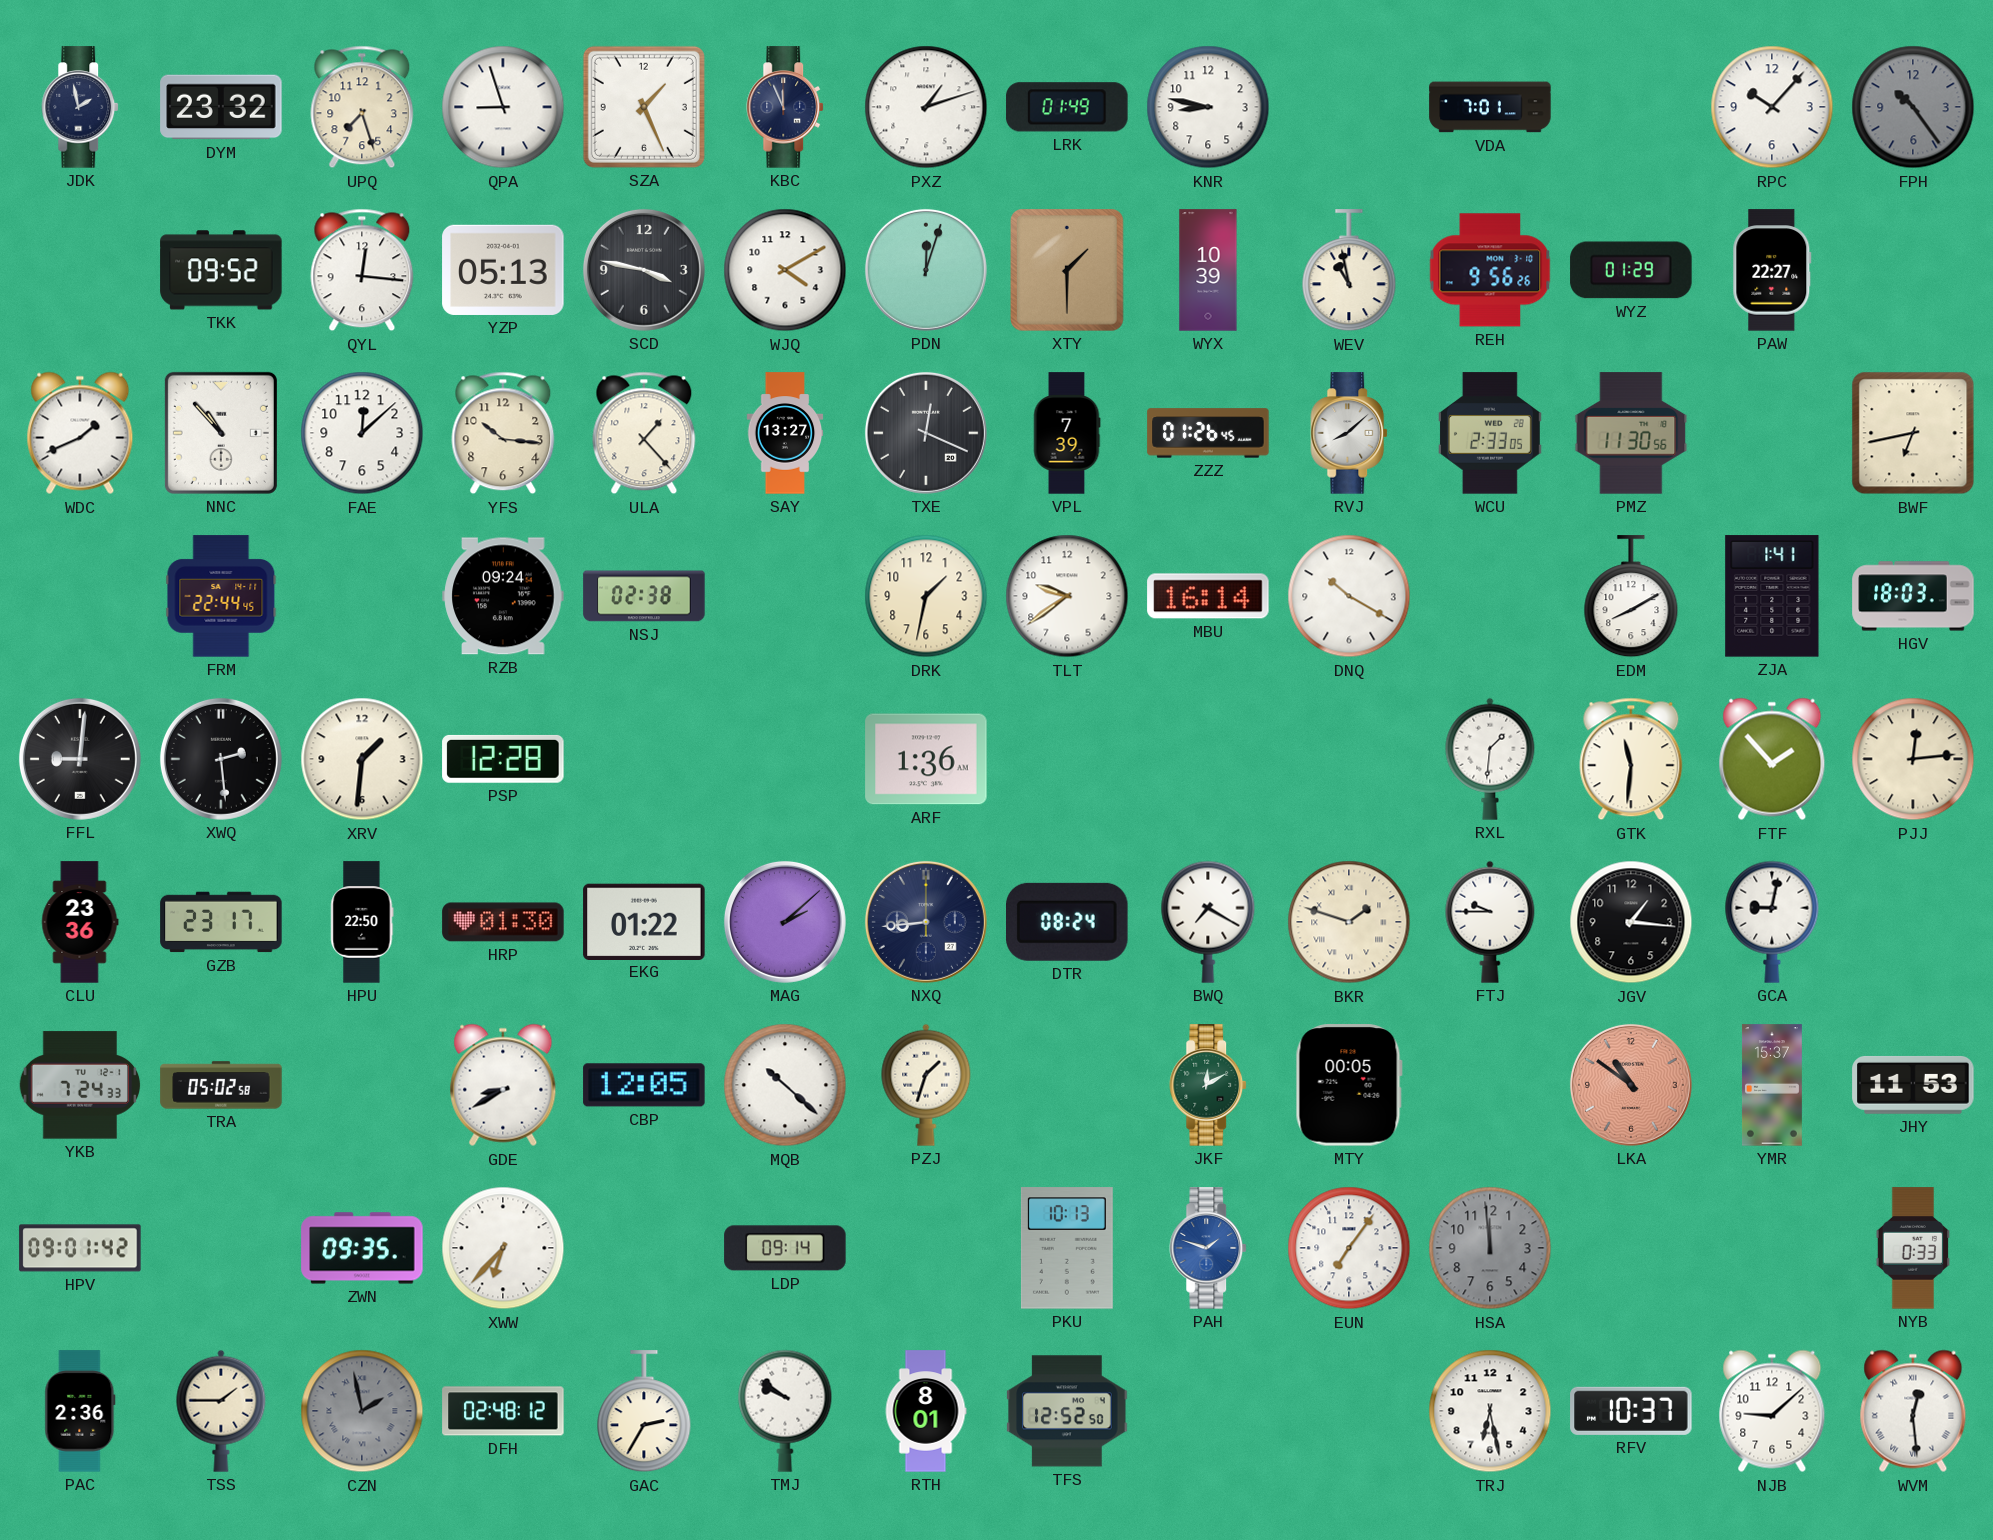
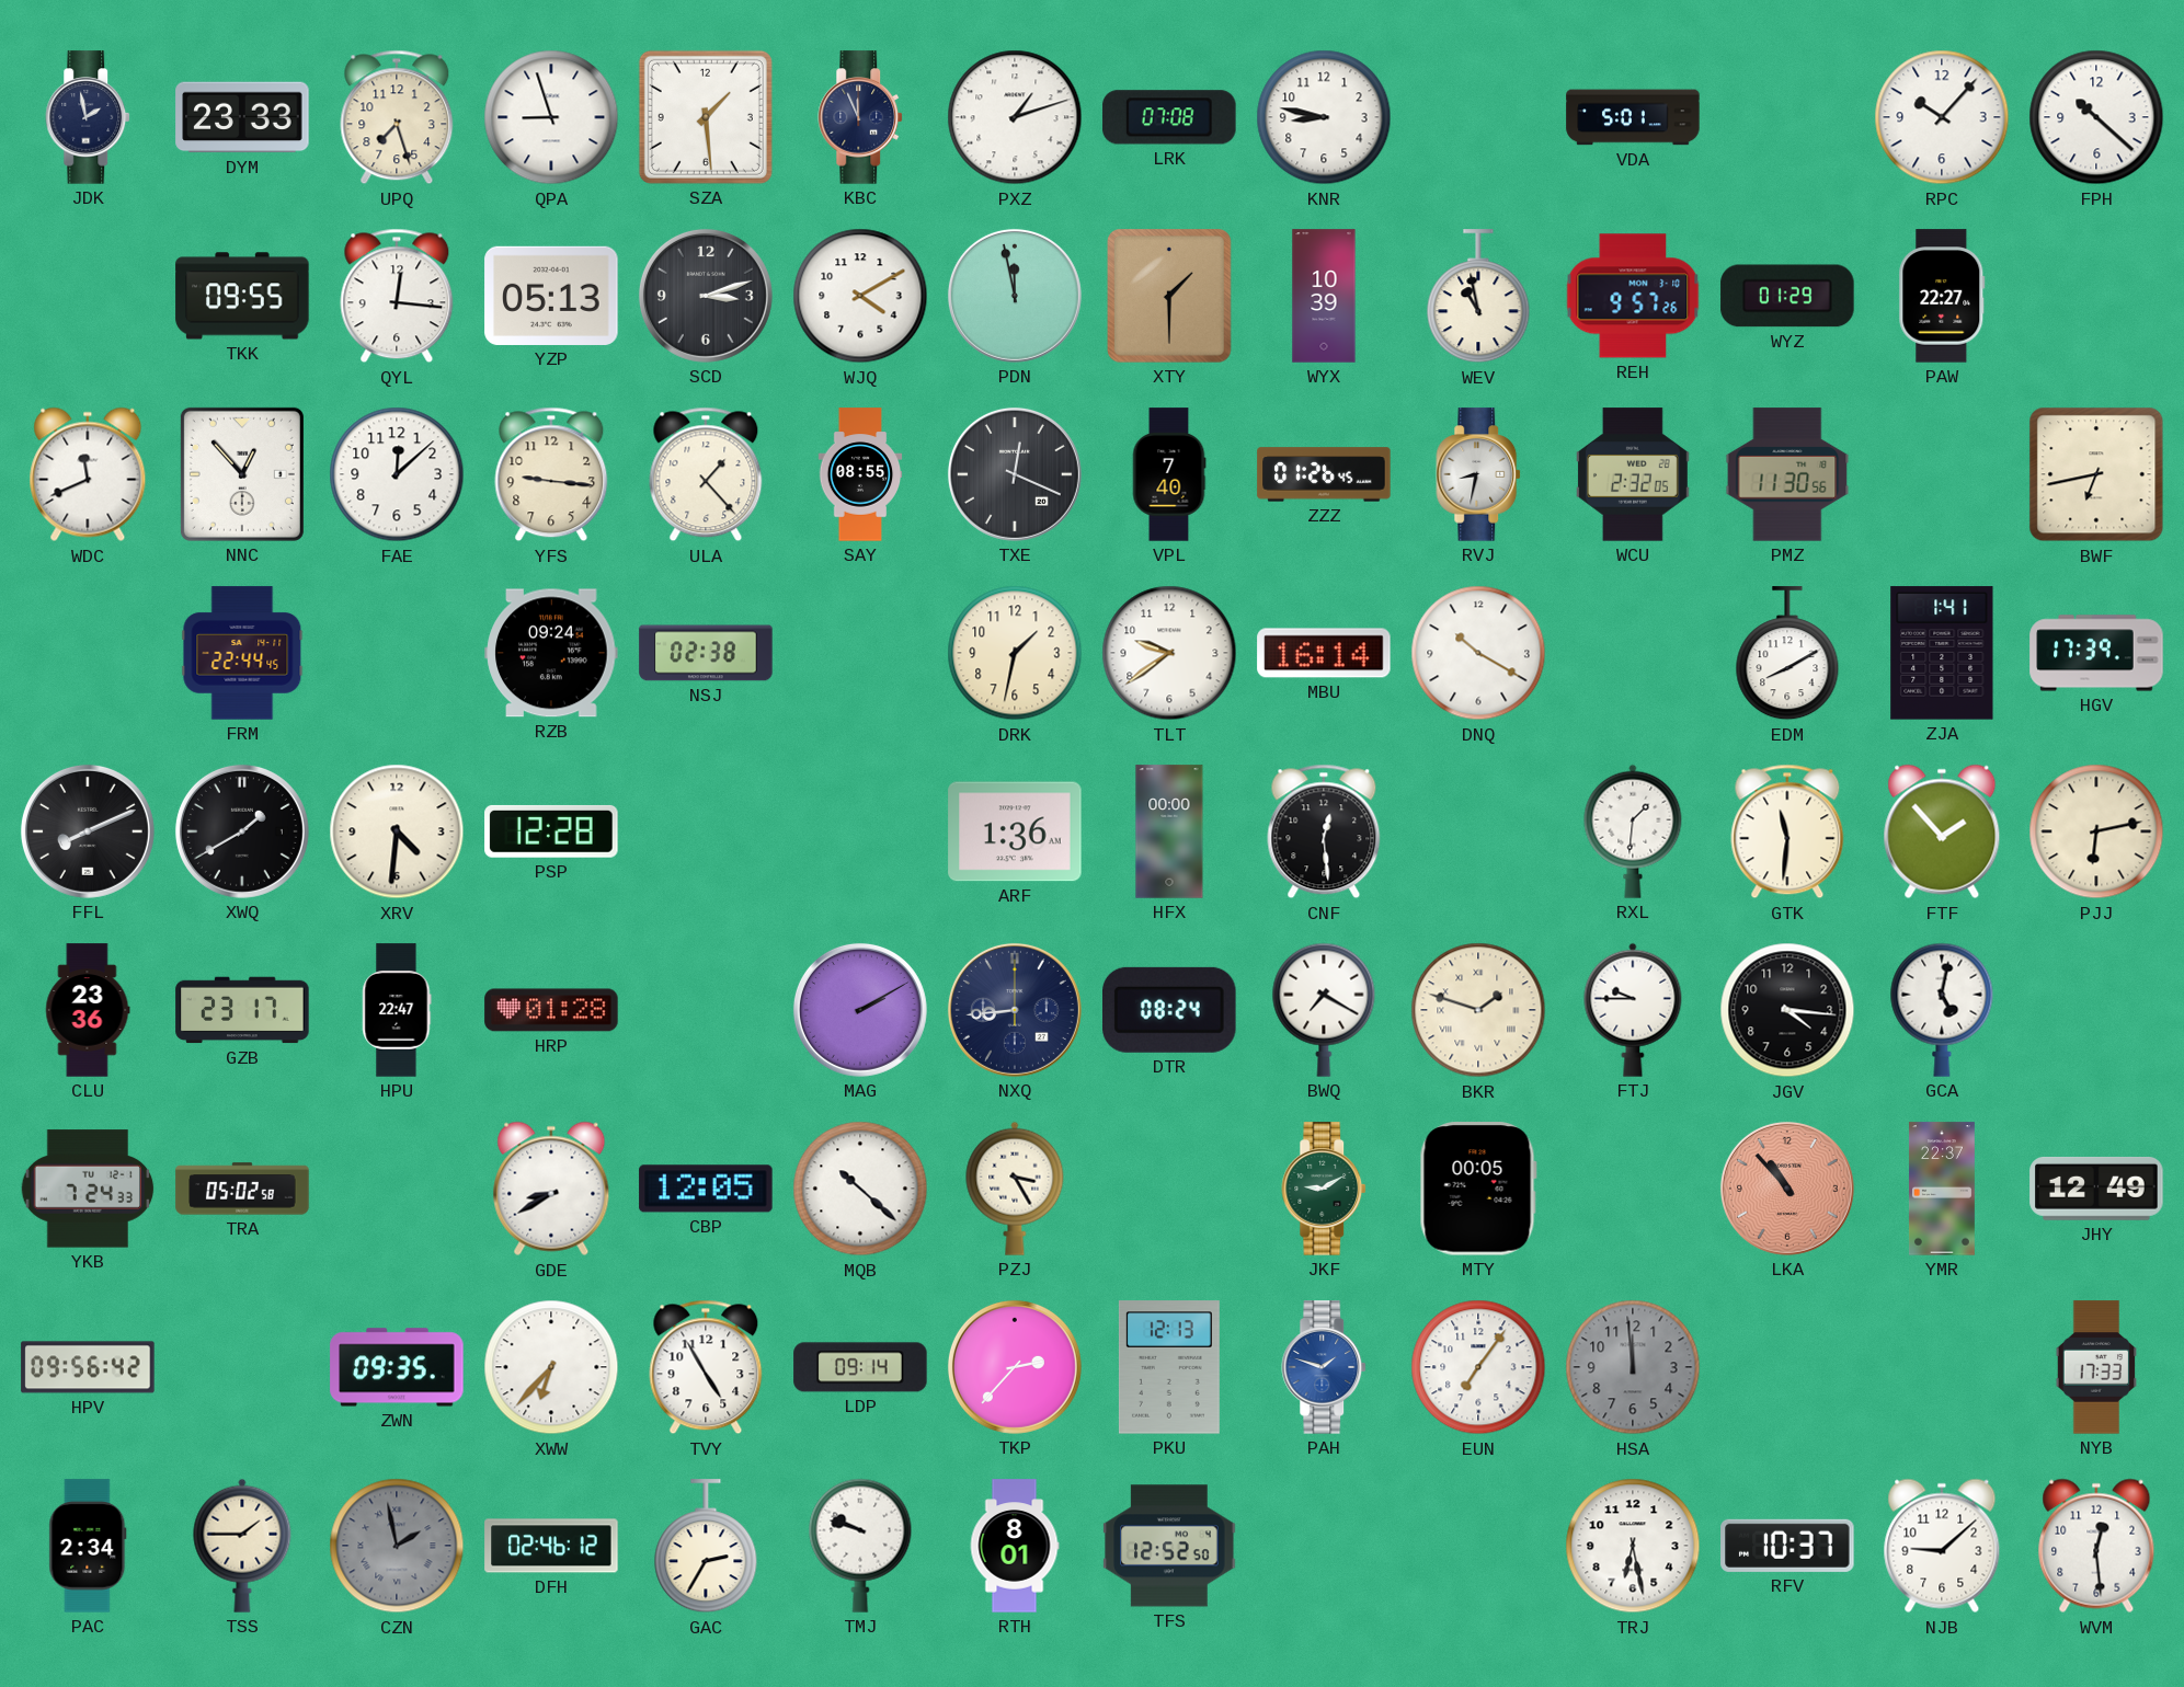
DYM: 23:32 -> 23:33
SZA: 1:26 -> 1:29
LRK: 01:49 -> 07:08
VDA: 7:01 -> 5:01
FPH: 10:24 -> 10:22
FPH dial: grey -> white
TKK: 09:52 -> 09:55
SCD: 3:47 -> 3:12
PDN: 12:03 -> 11:58
REH: 9:56 -> 9:57
WDC: 1:41 -> 11:41
NNC: 10:53 -> 12:53
YFS: 10:16 -> 9:16
SAY: 13:27 -> 08:55
VPL: 7:39 -> 7:40
RVJ: 8:08 -> 8:32
WCU: 2:33 -> 2:32
HGV: 18:03 -> 17:39
FFL: 9:01 -> 8:11
XWQ: 2:29 -> 1:40
XRV: 1:31 -> 4:31
HFX: none -> 00:00
CNF: none -> 12:29
PJJ: 12:14 -> 6:13
HPU: 22:50 -> 22:47
HRP: 01:30 -> 01:28
EKG: 01:22 -> none
MAG: 2:08 -> 2:10
JGV: 1:16 -> 4:16
GCA: 9:02 -> 5:02
PZJ: 1:33 -> 3:25
JKF: 12:10 -> 9:10
LKA: 10:51 -> 10:53
YMR: 15:37 -> 22:37
JHY: 11:53 -> 12:49
HPV: 09:01 -> 09:56
TVY: none -> 4:55
TKP: none -> 2:37
PKU: 10:13 -> 12:13
NYB: 0:33 -> 17:33
PAC: 2:36 -> 2:34
DFH: 02:48 -> 02:46
TMJ: 9:51 -> 9:48
WVM numerals: Roman -> Arabic
